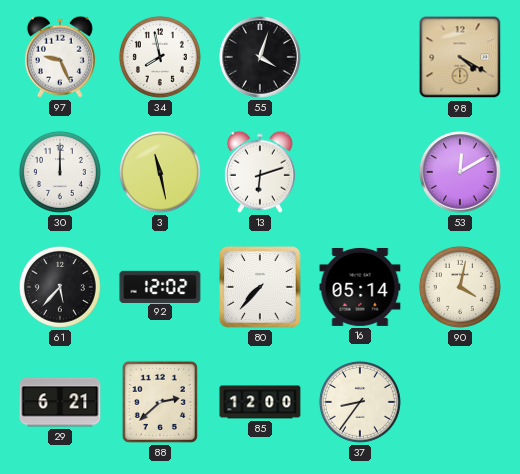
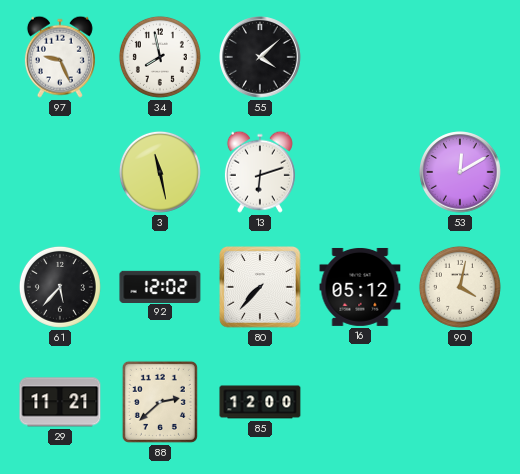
55: 4:03 -> 4:08
98: 4:20 -> none
30: 12:00 -> none
16: 05:14 -> 05:12
29: 6:21 -> 11:21
37: 8:36 -> none
